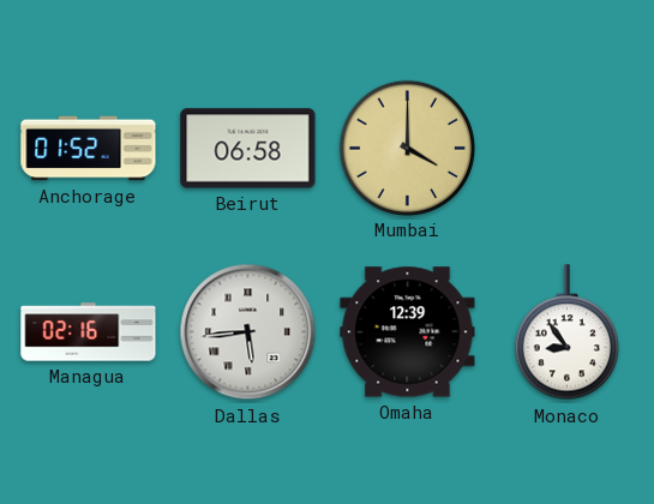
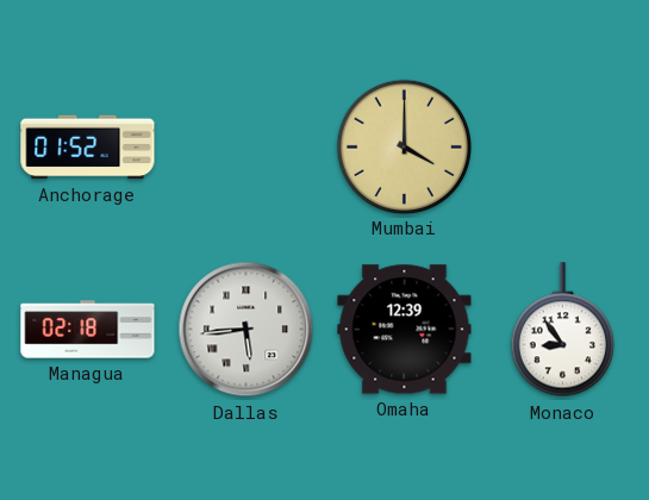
Beirut: 06:58 -> none
Managua: 02:16 -> 02:18
